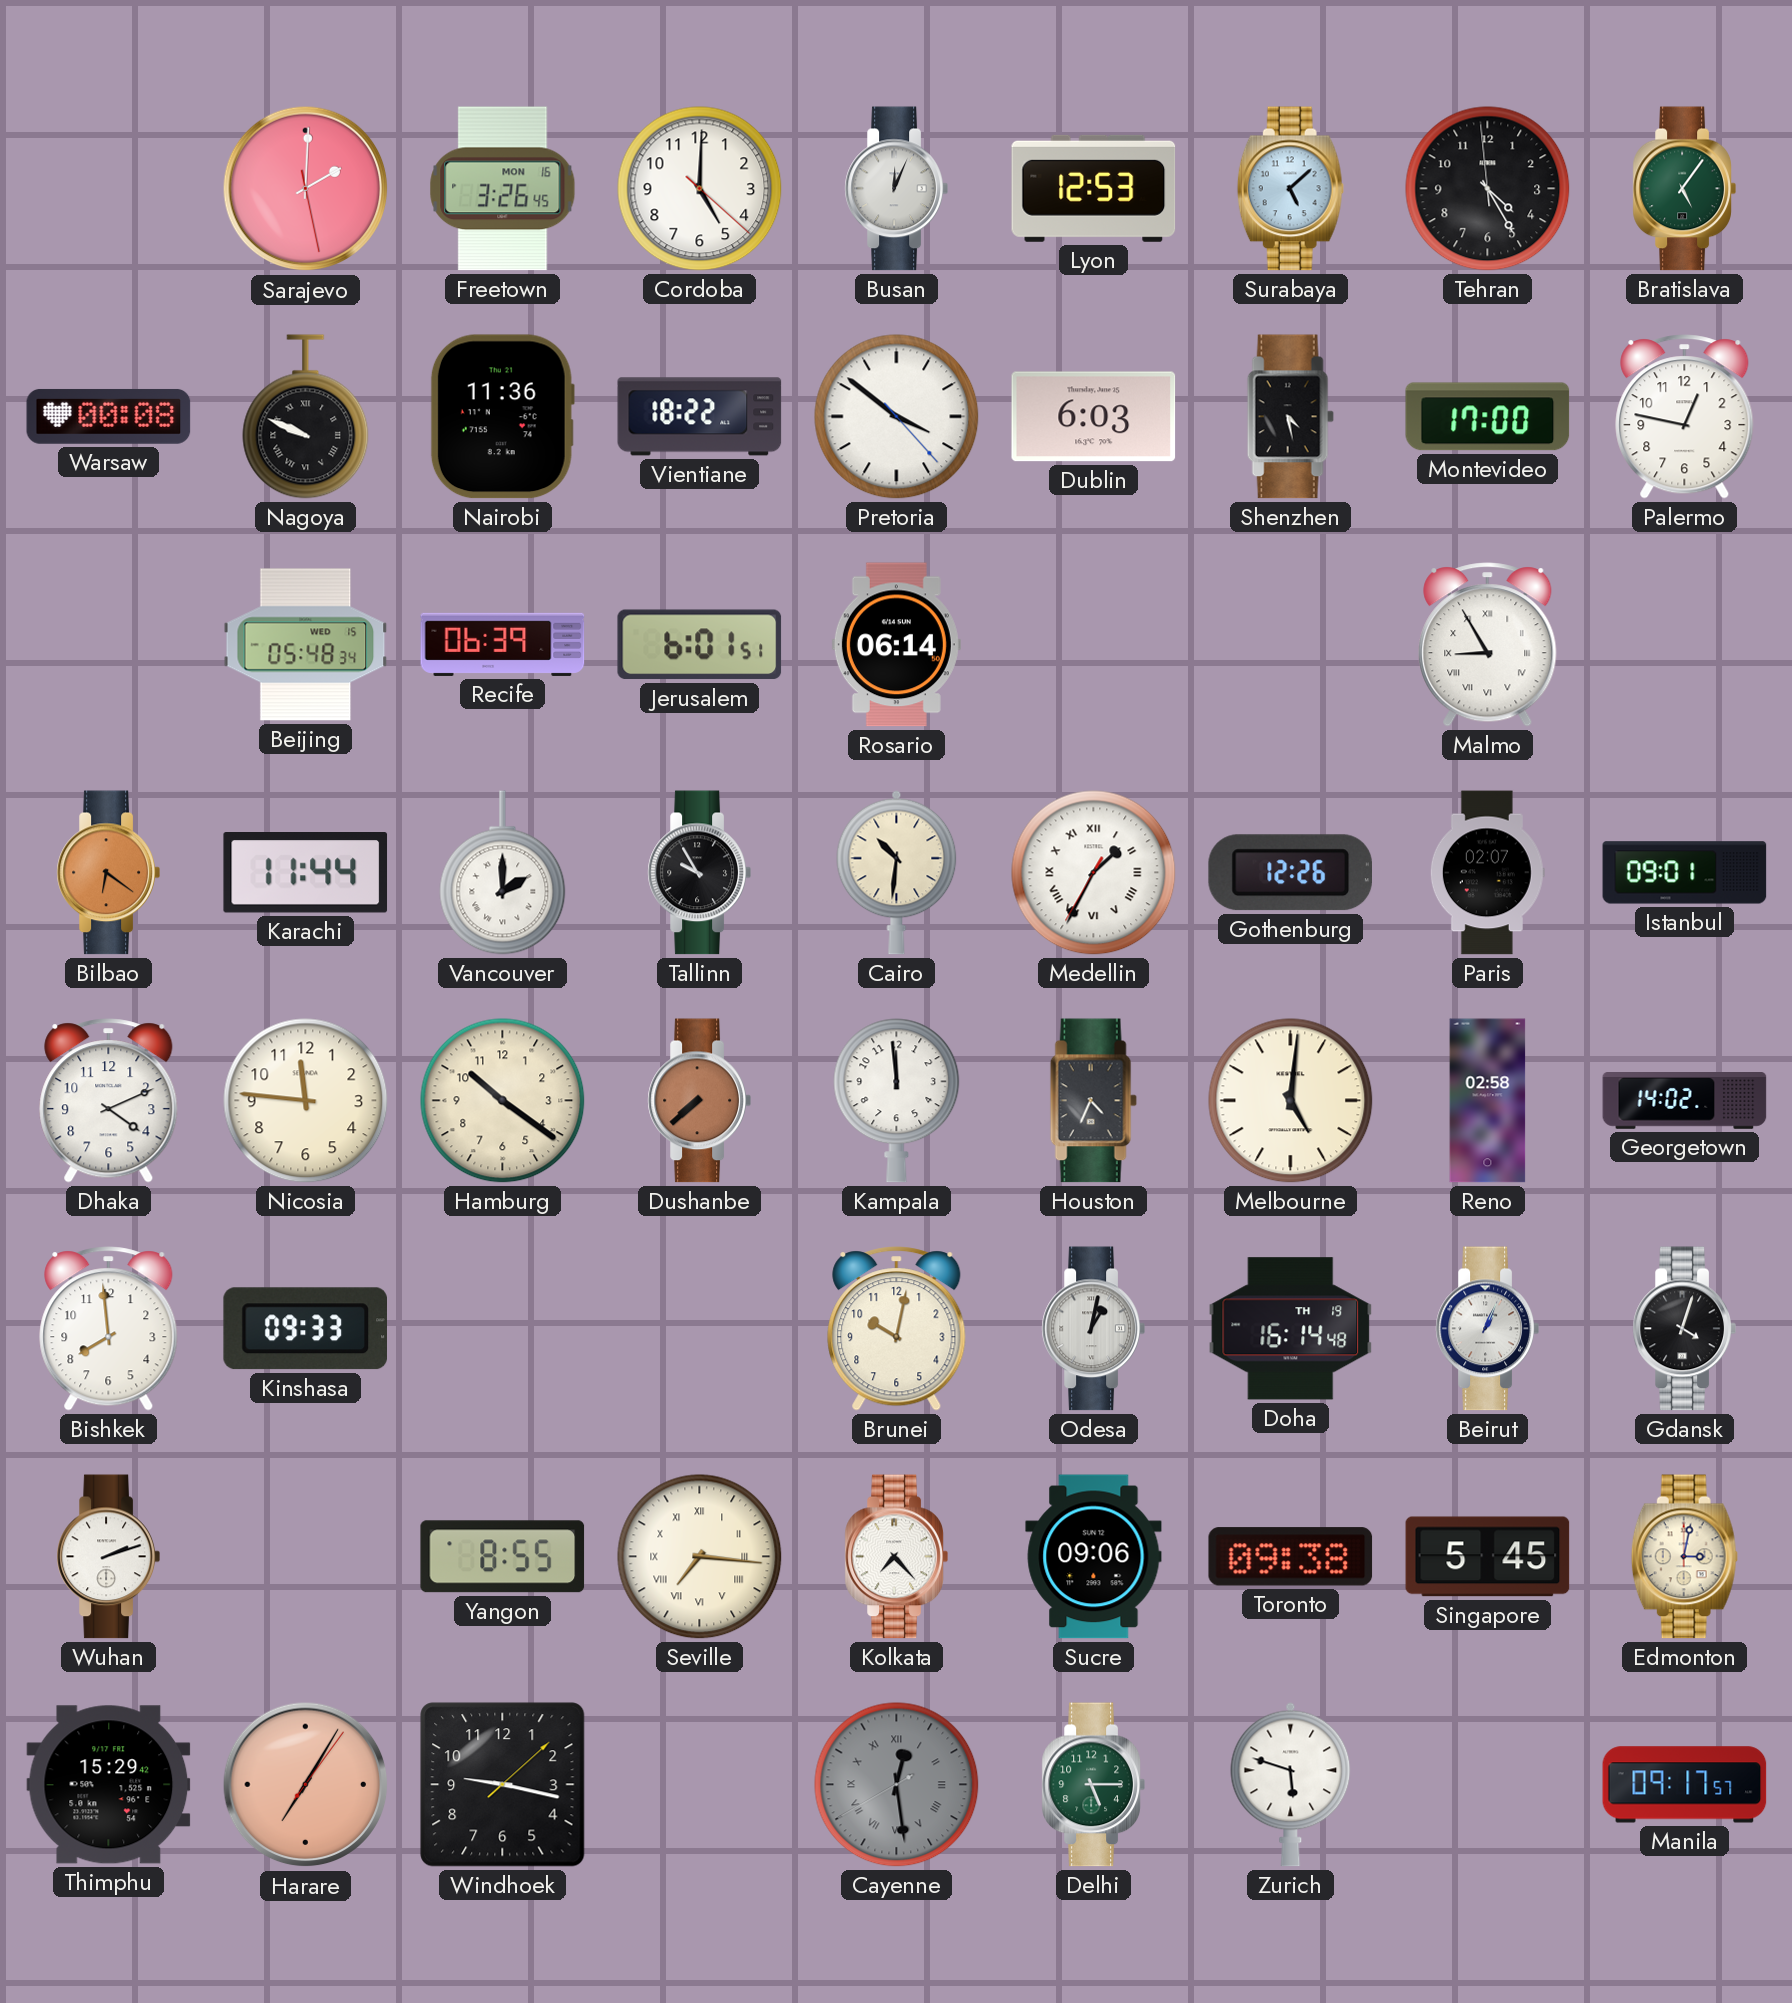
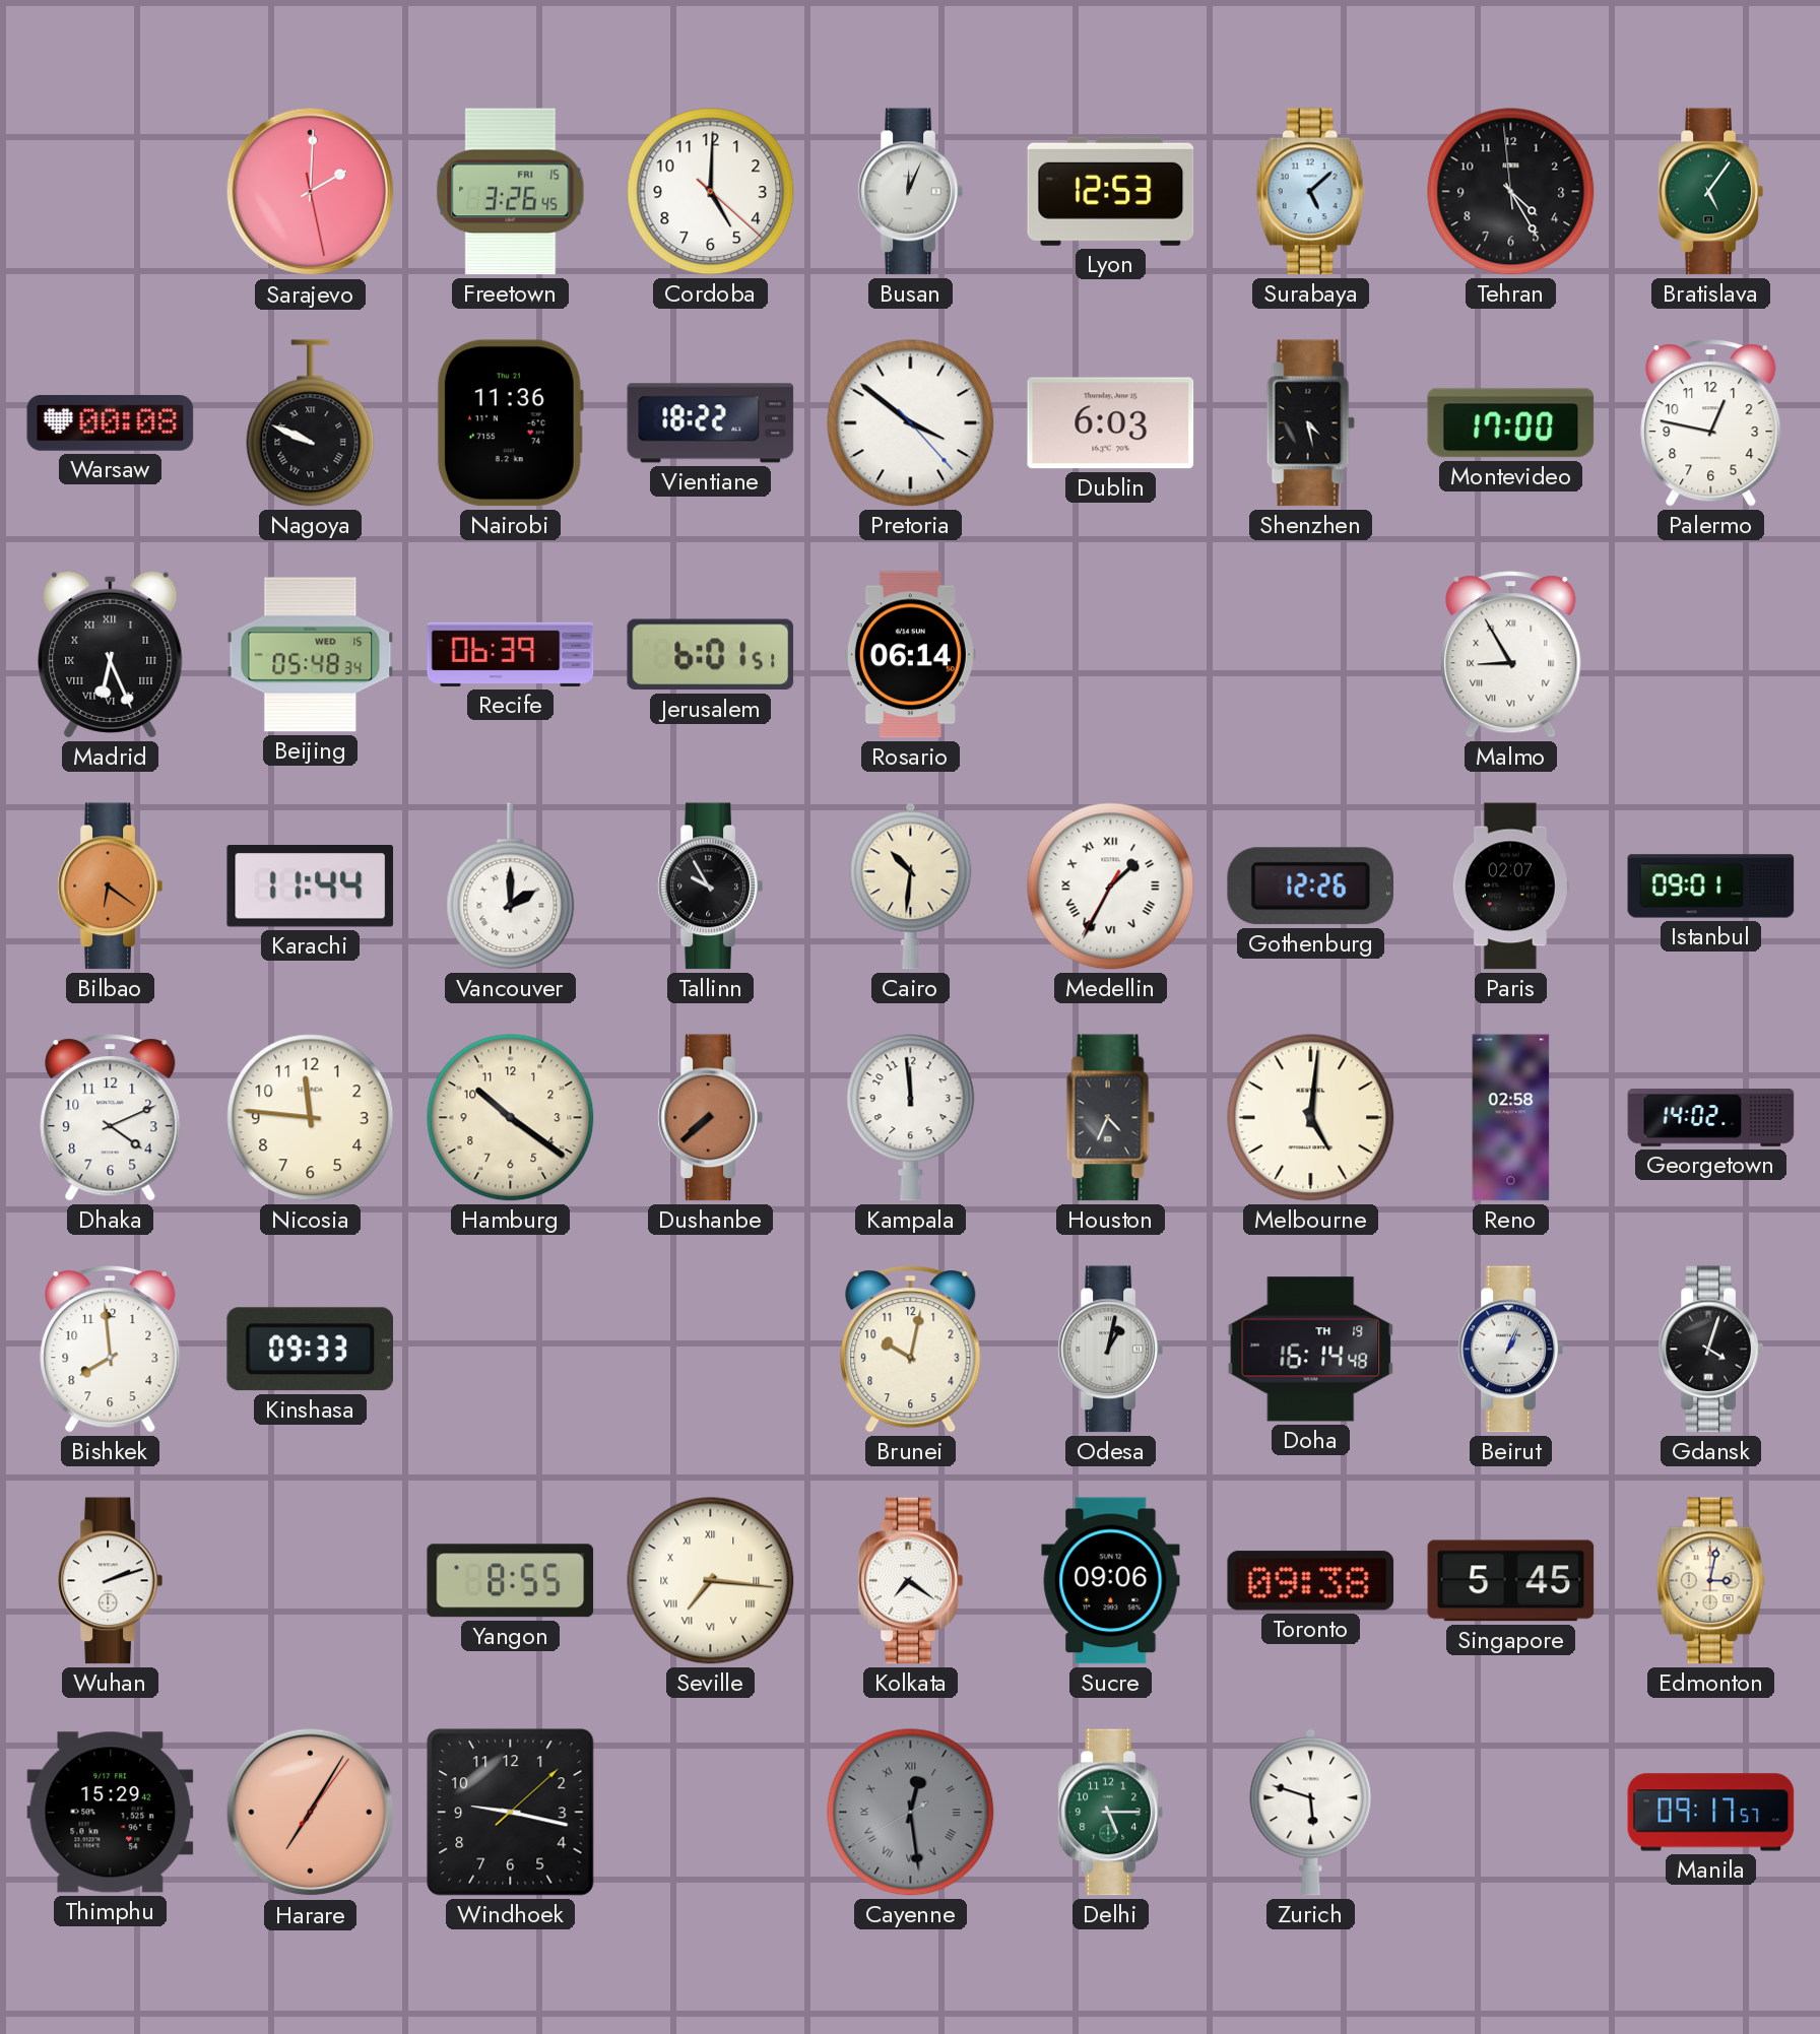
Freetown date: MON 16 -> FRI 15
Madrid: none -> 6:26
Kolkata: 7:23 -> 7:21
